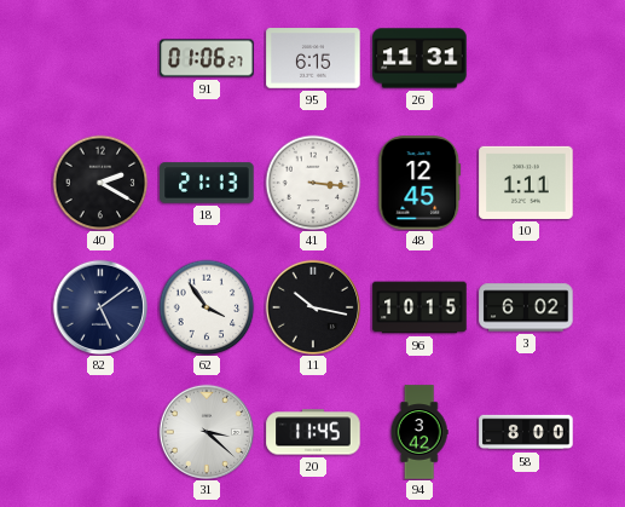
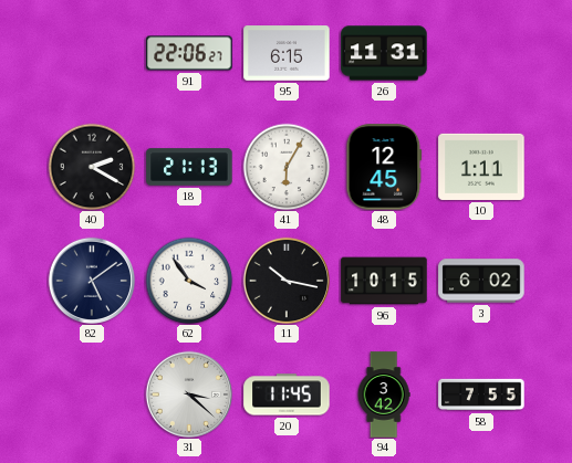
91: 01:06 -> 22:06
41: 3:16 -> 6:05
58: 8:00 -> 7:55
